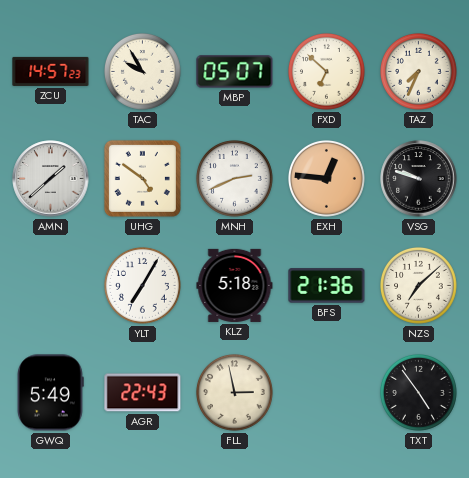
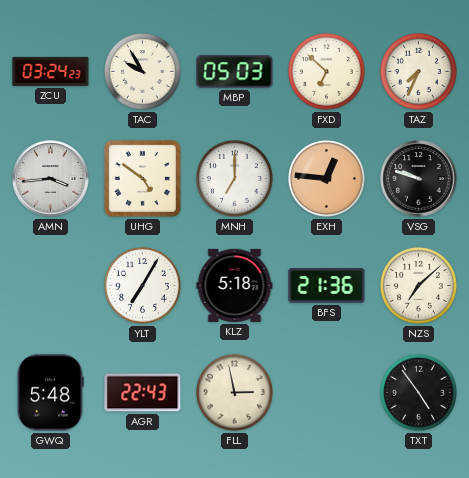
ZCU: 14:57 -> 03:24
MBP: 05:07 -> 05:03
AMN: 1:38 -> 3:44
MNH: 2:41 -> 7:00
GWQ: 5:49 -> 5:48
